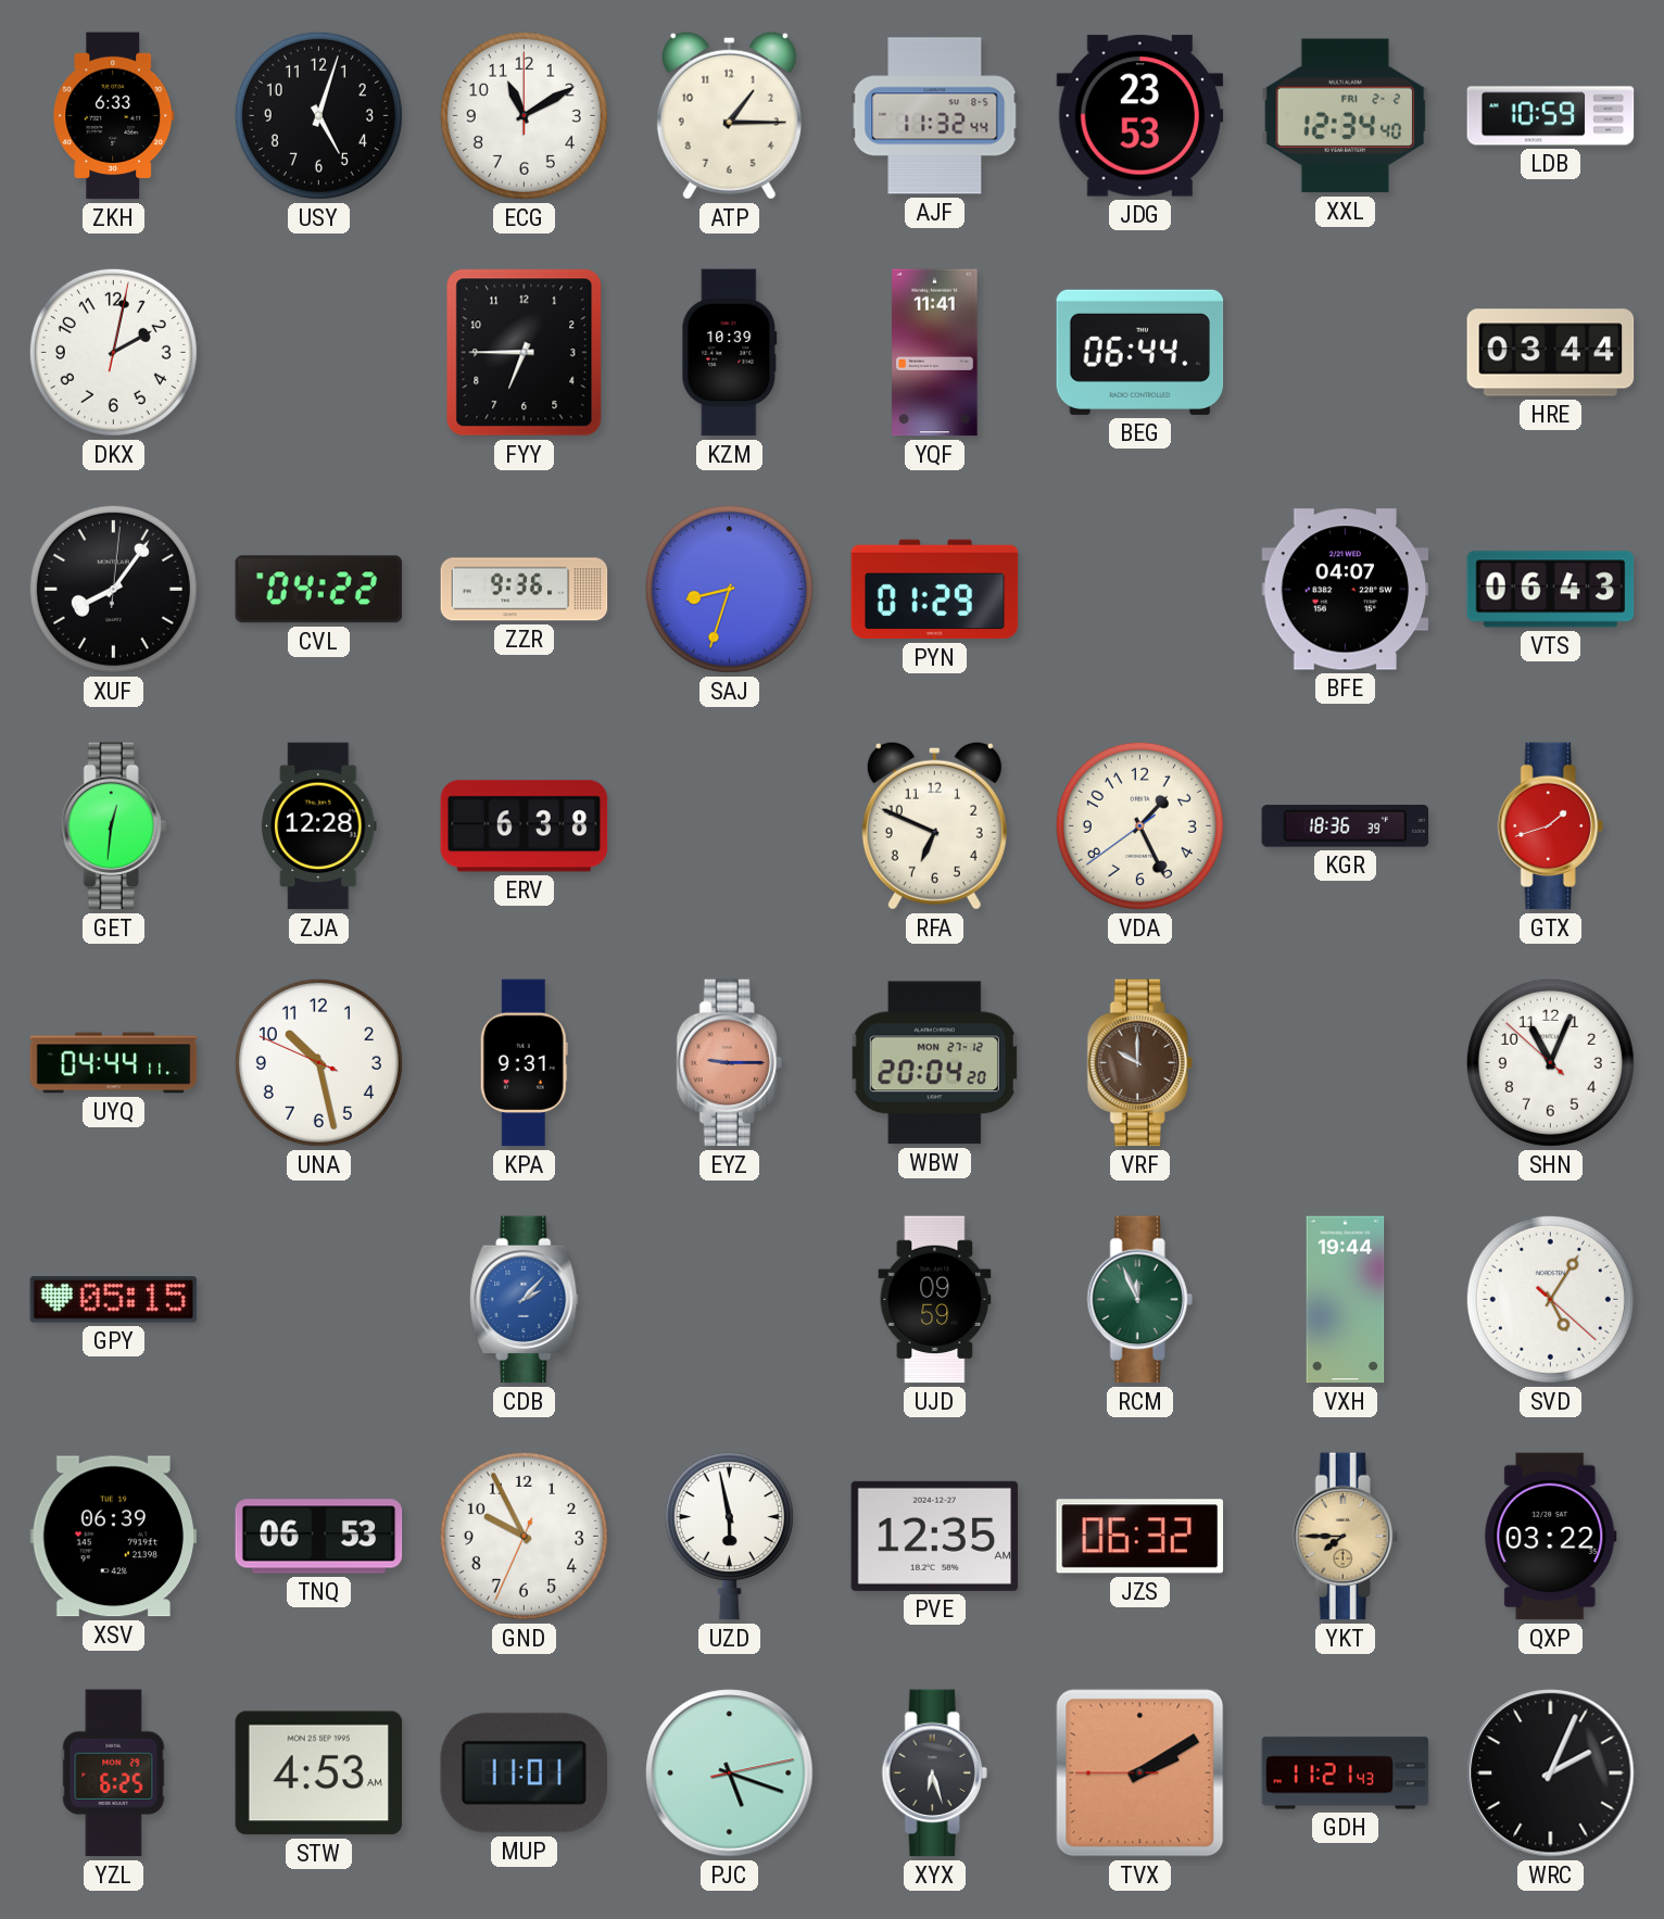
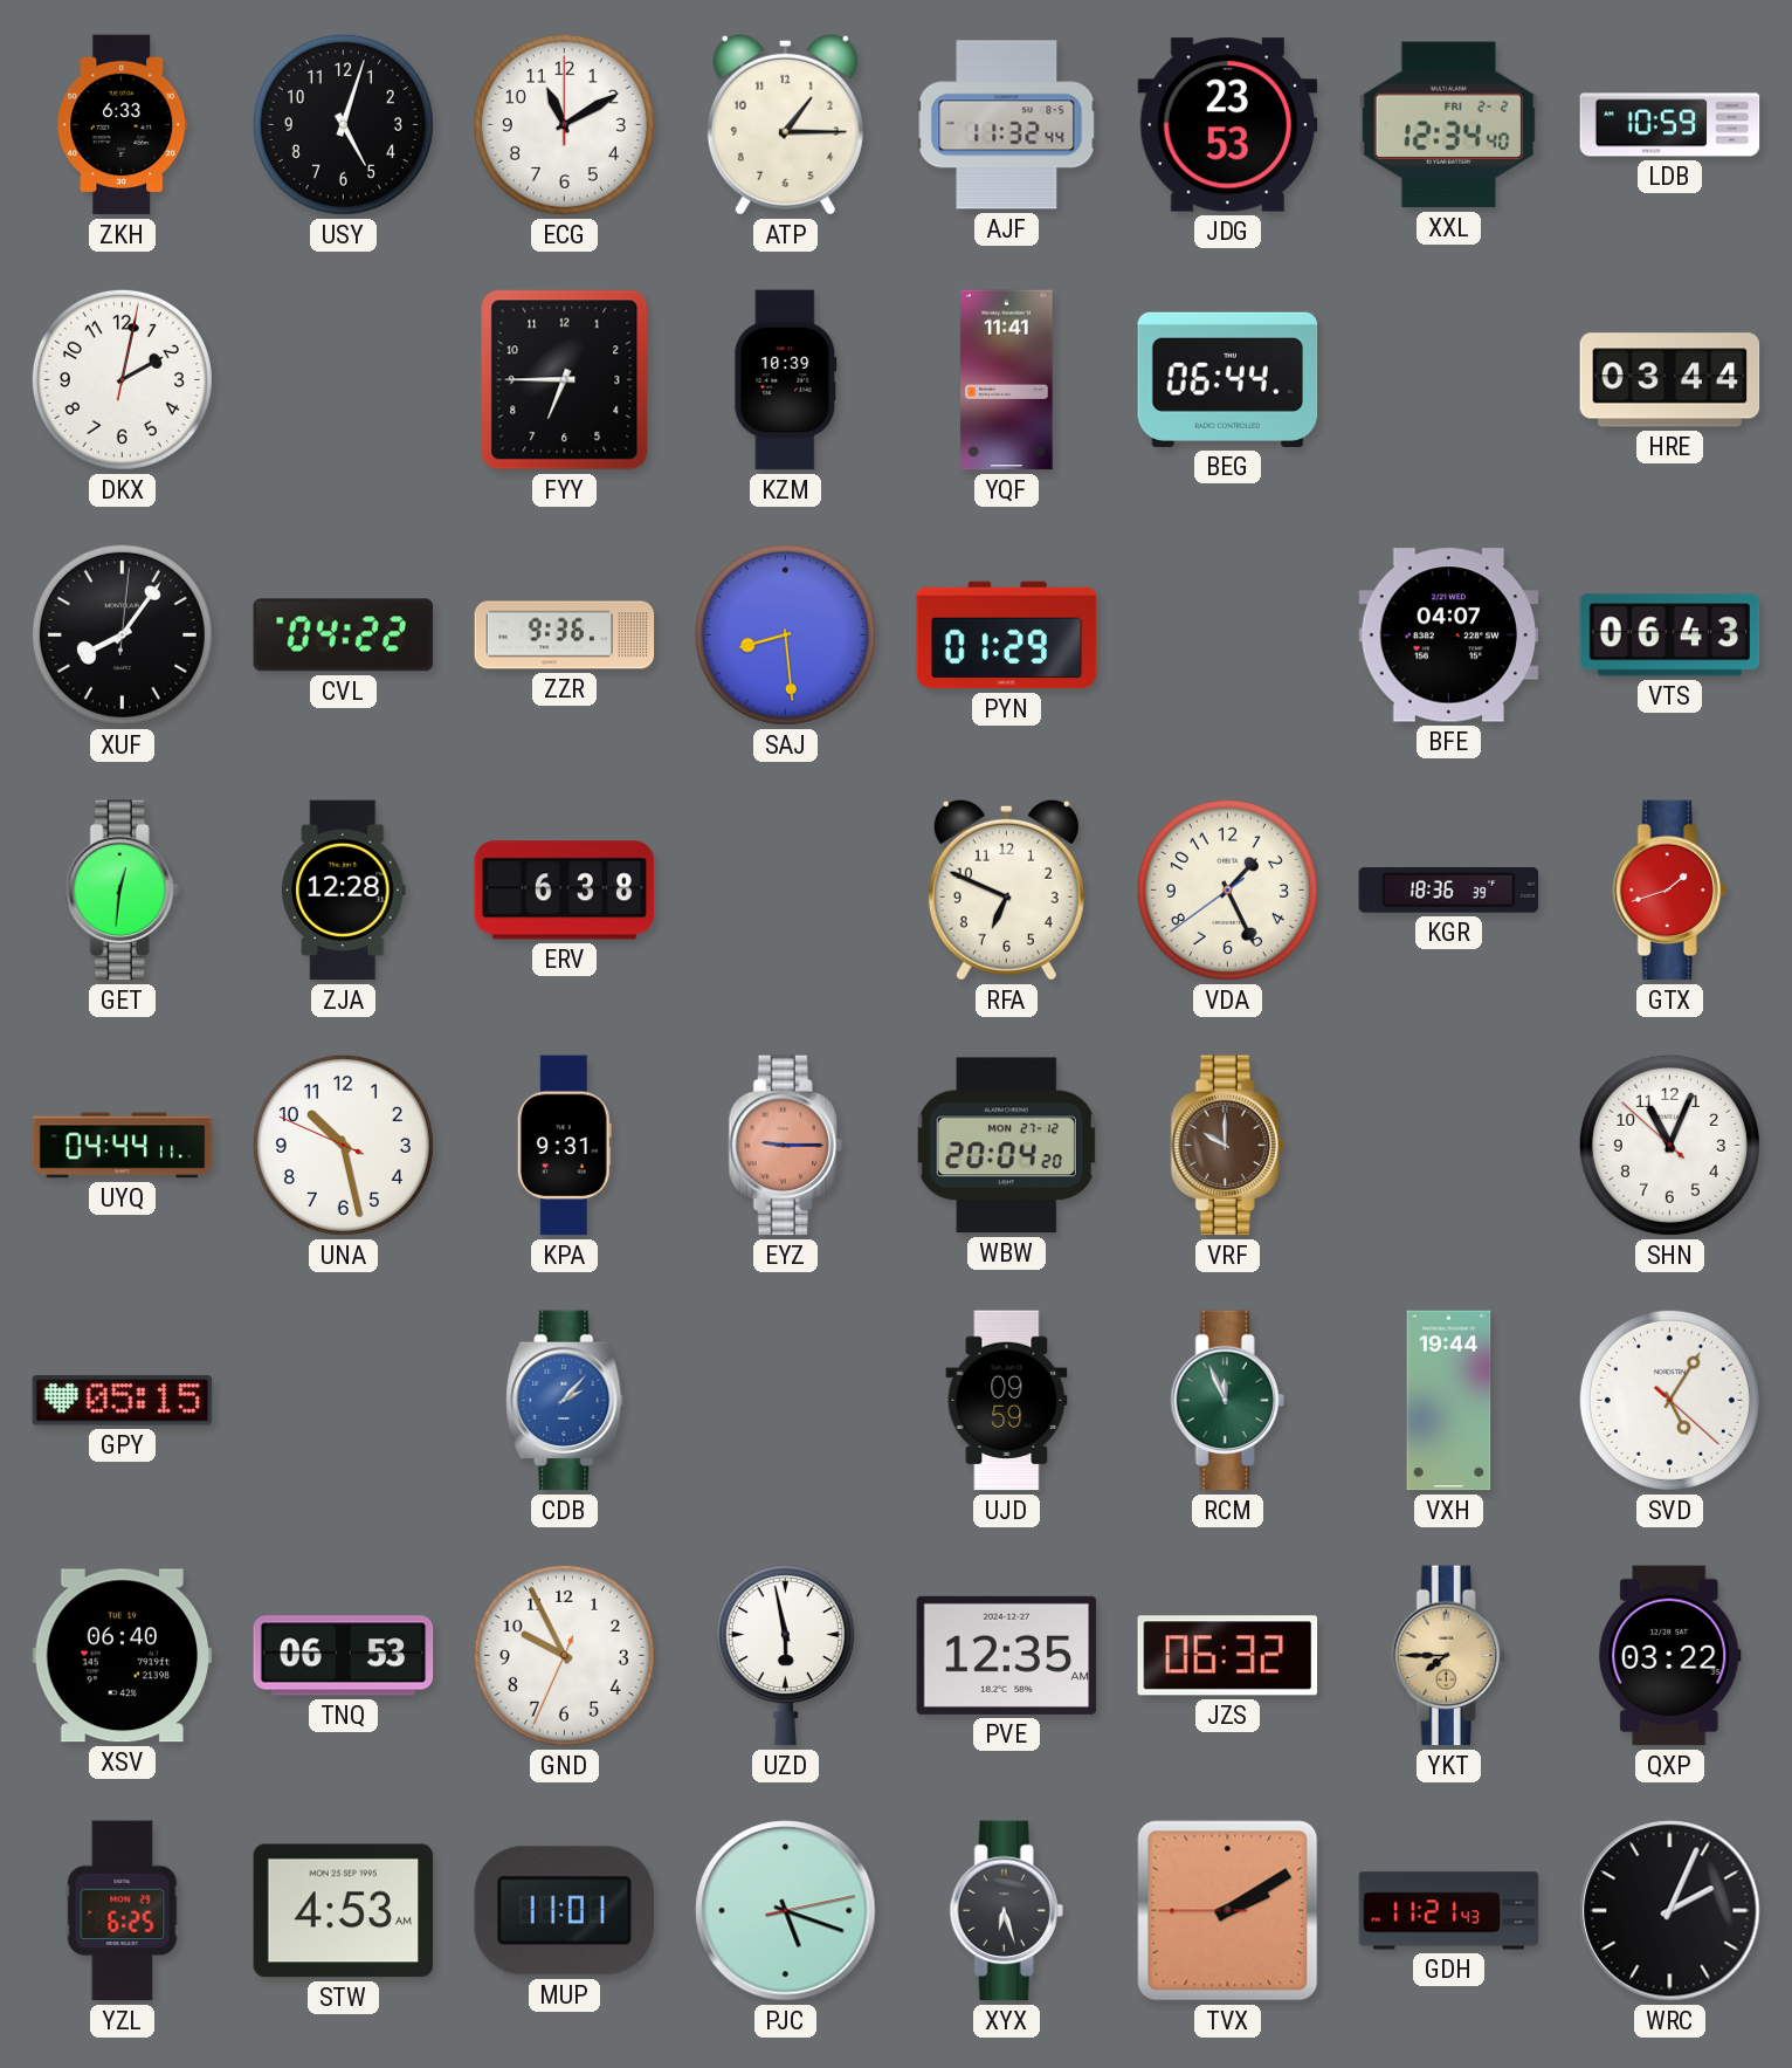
SAJ: 8:33 -> 8:29
XSV: 06:39 -> 06:40
